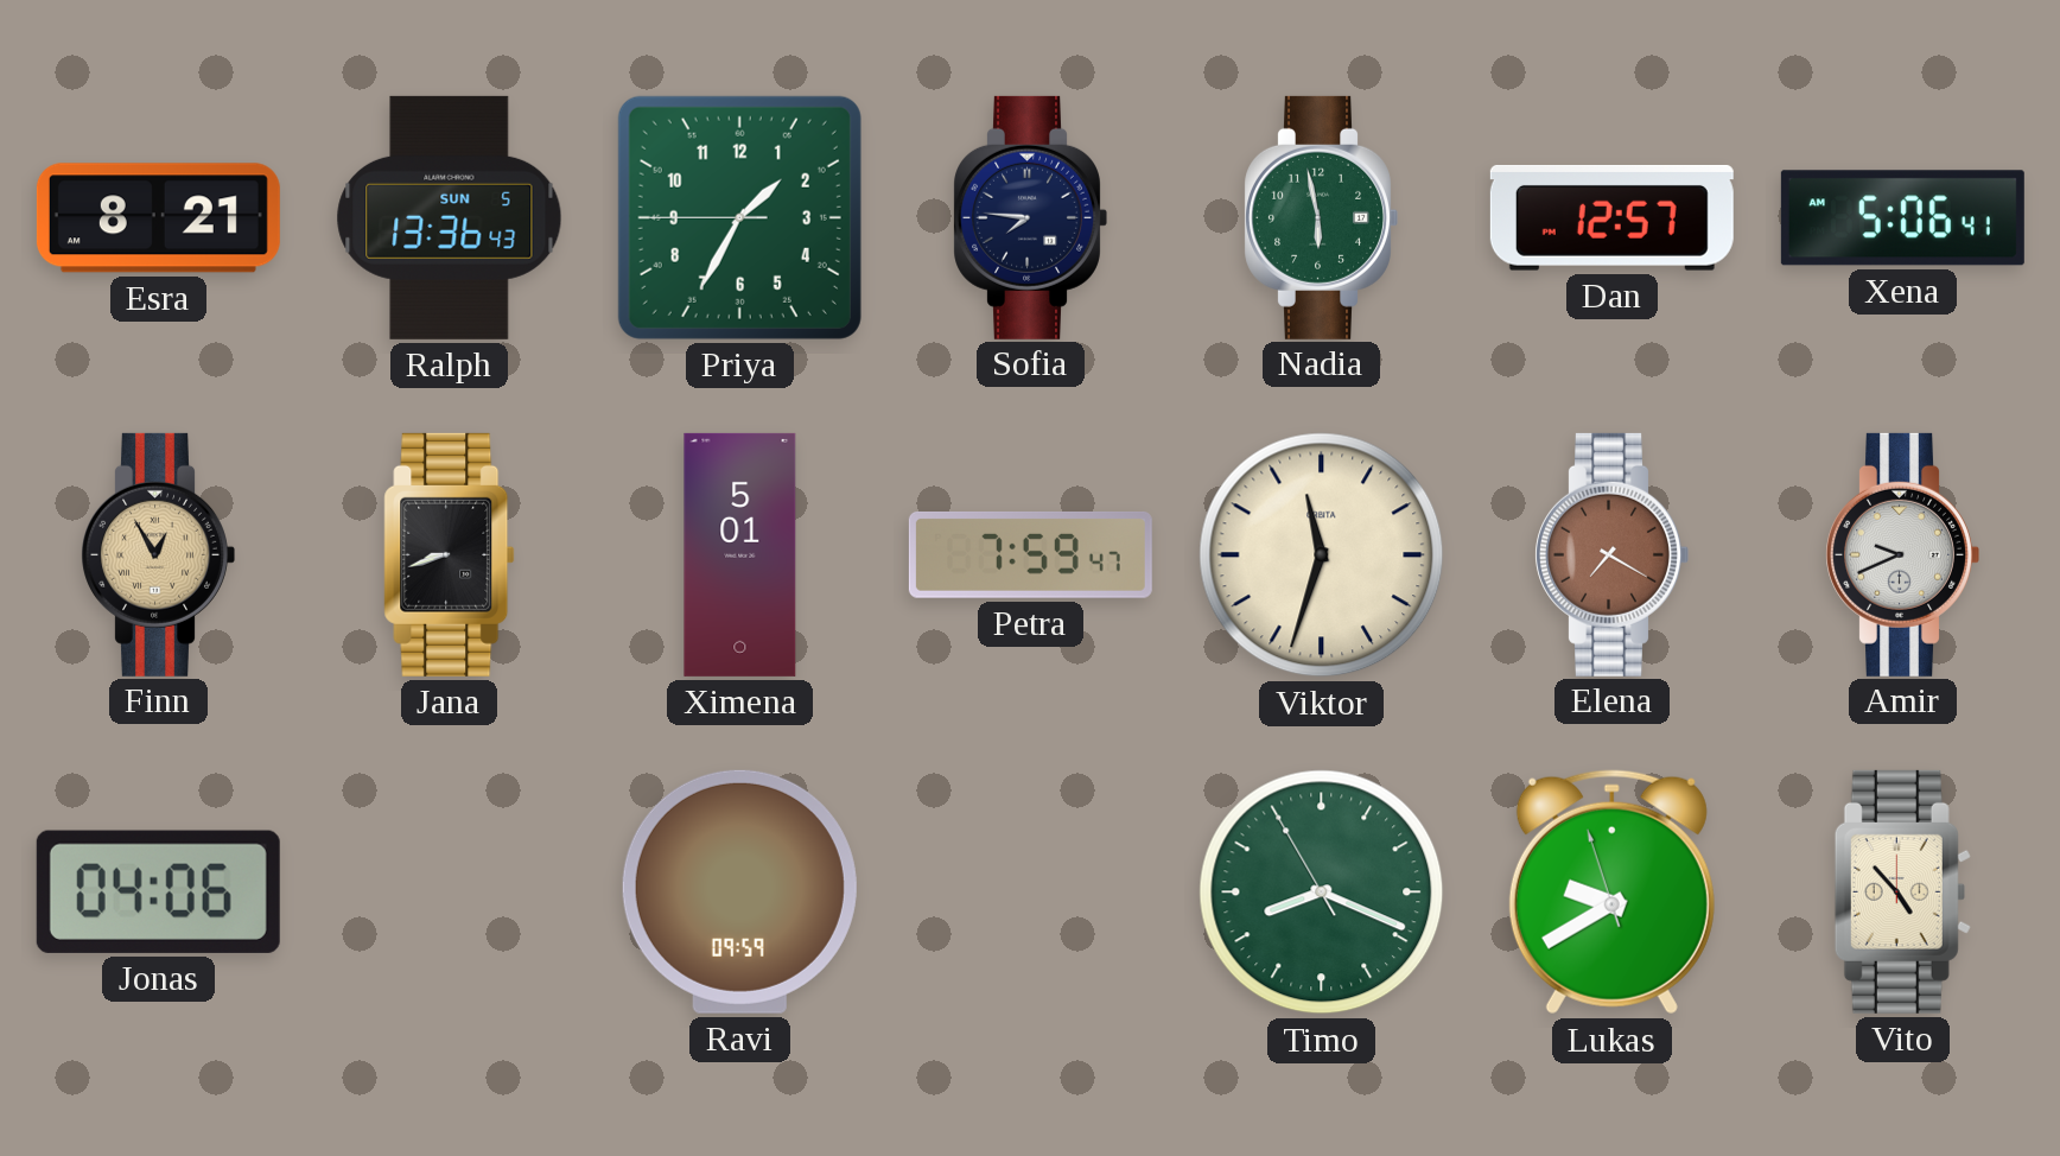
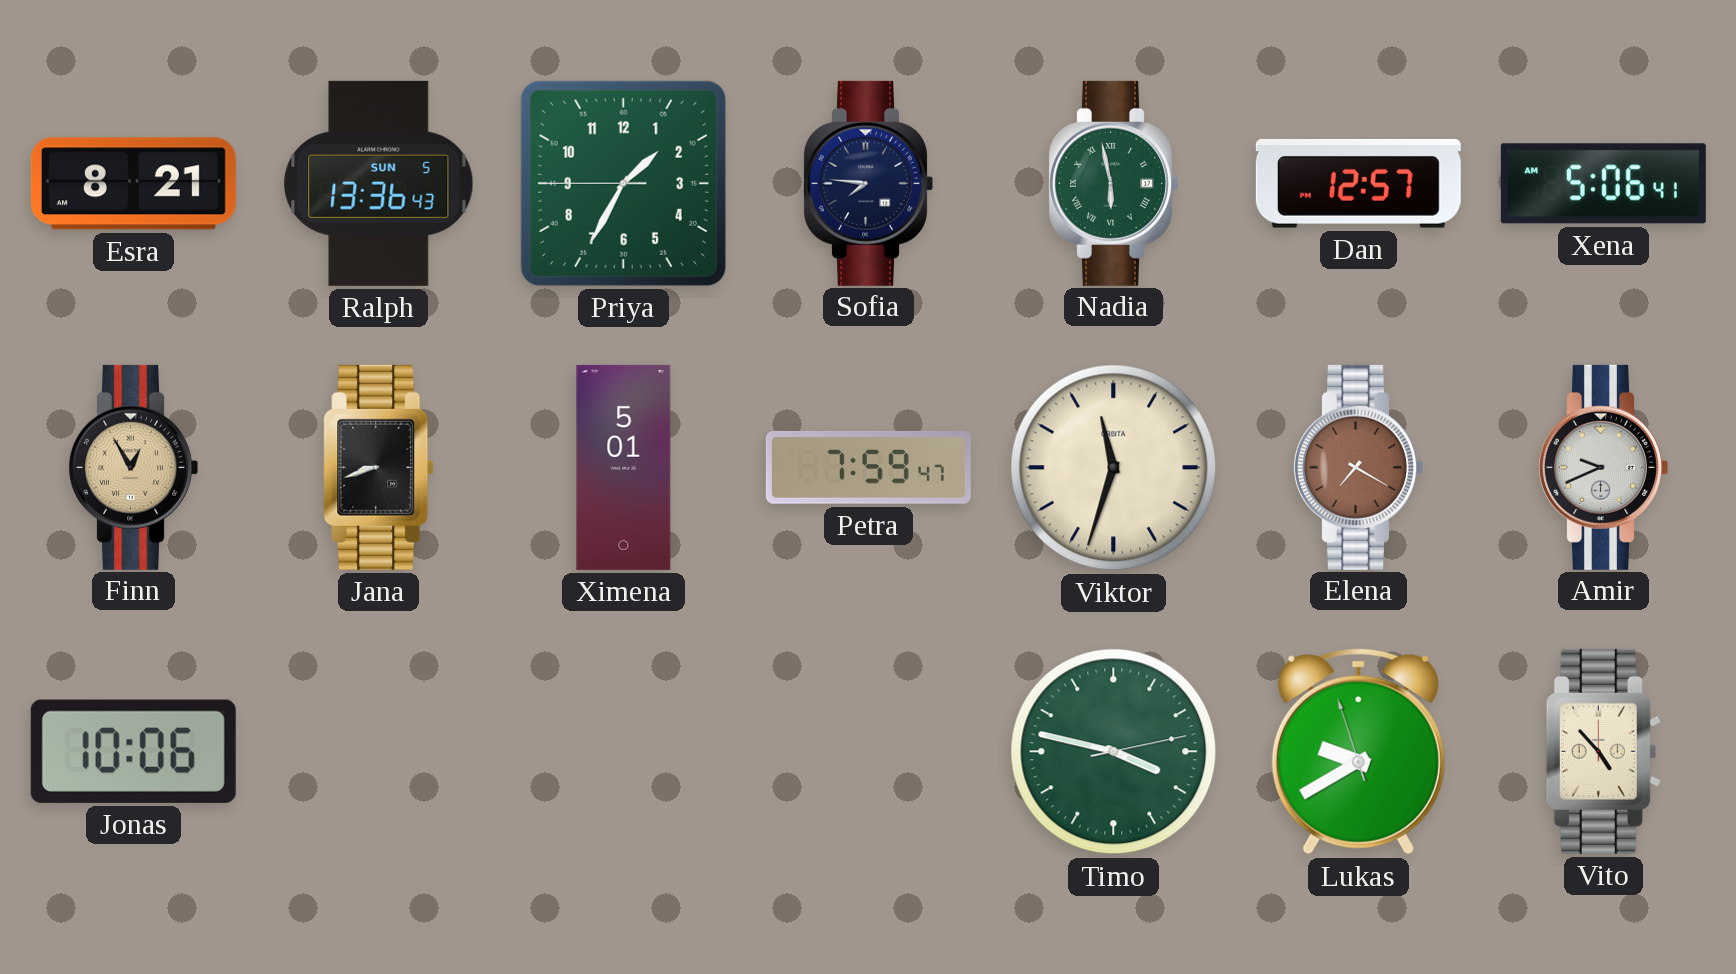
Nadia numerals: Arabic -> Roman
Jonas: 04:06 -> 10:06
Ravi: 09:59 -> none
Timo: 8:18 -> 3:47
